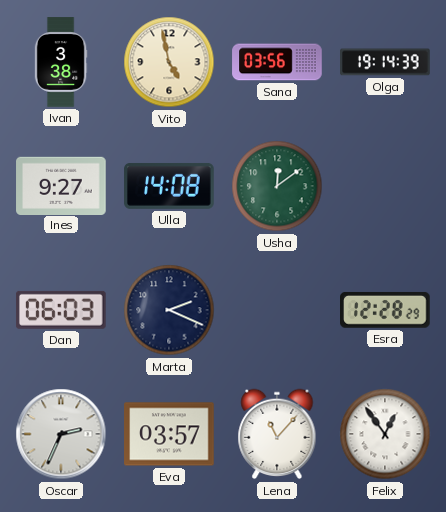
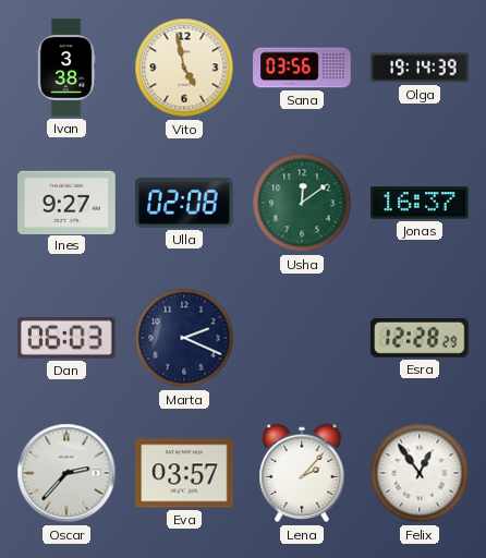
Ulla: 14:08 -> 02:08
Jonas: none -> 16:37
Oscar: 2:34 -> 2:37
Lena: 11:07 -> 2:07
